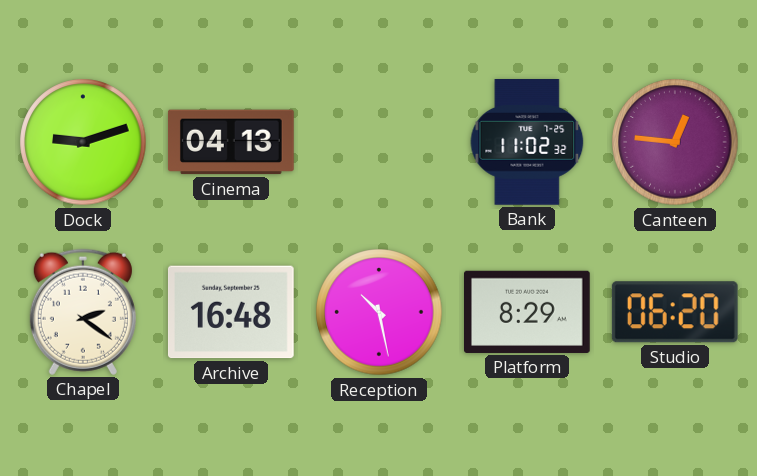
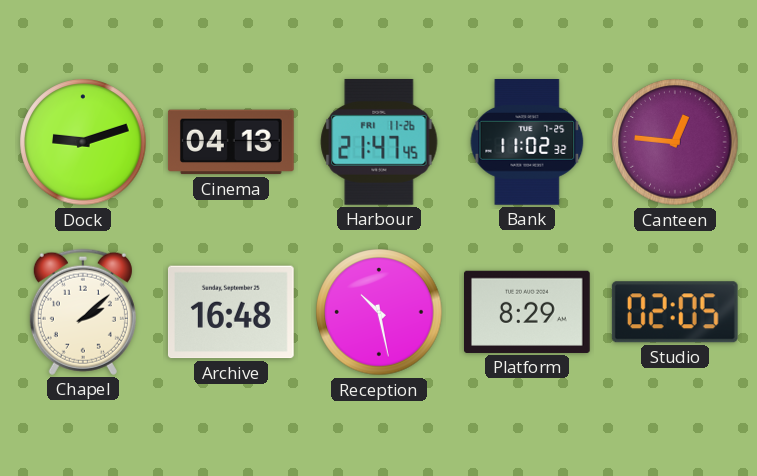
Harbour: none -> 21:47
Chapel: 2:21 -> 2:08
Studio: 06:20 -> 02:05
